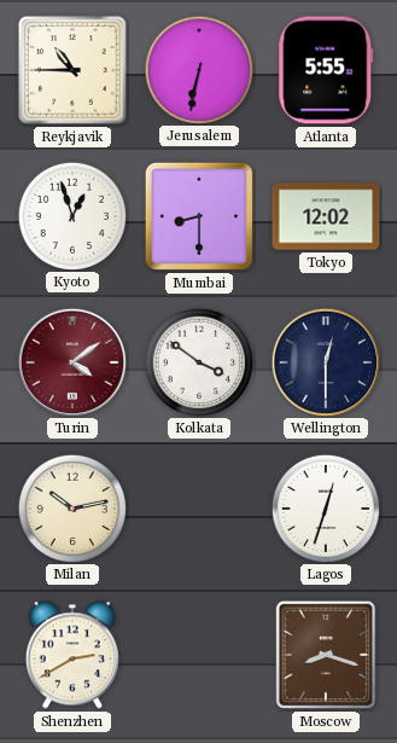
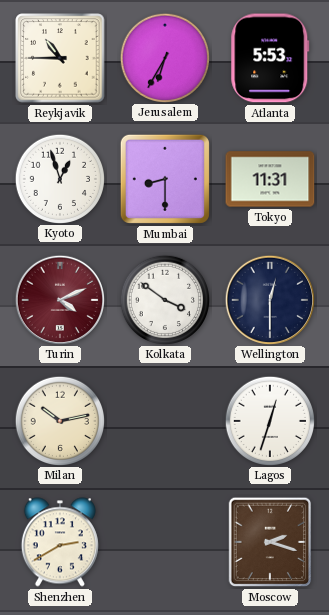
Jerusalem: 6:32 -> 6:35
Atlanta: 5:55 -> 5:53
Tokyo: 12:02 -> 11:31
Turin: 4:09 -> 4:11
Moscow: 8:18 -> 2:18
